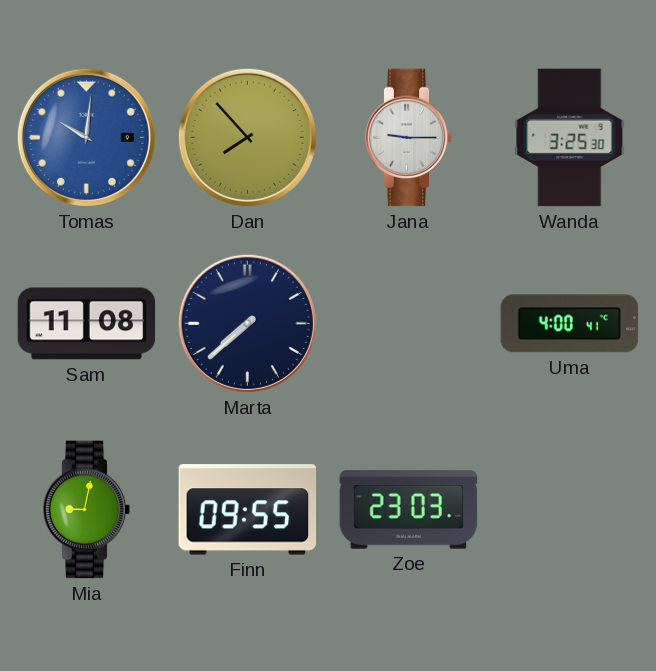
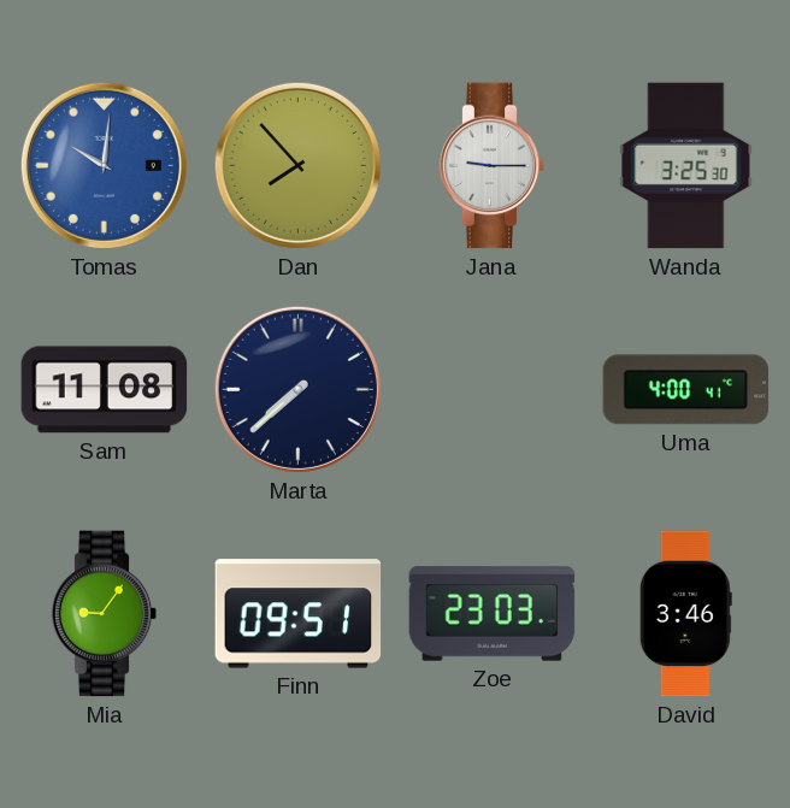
Mia: 9:02 -> 9:06
Finn: 09:55 -> 09:51
David: none -> 3:46
